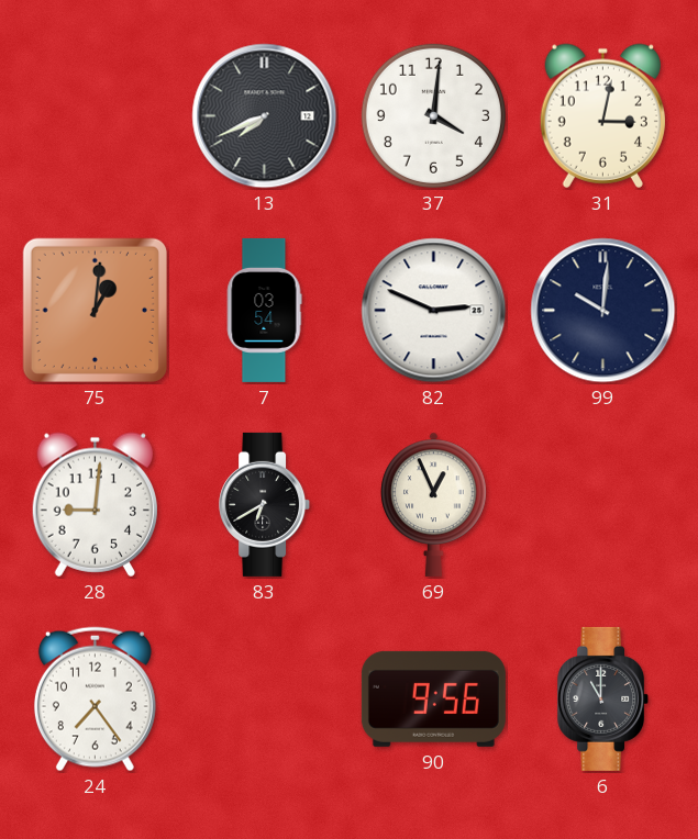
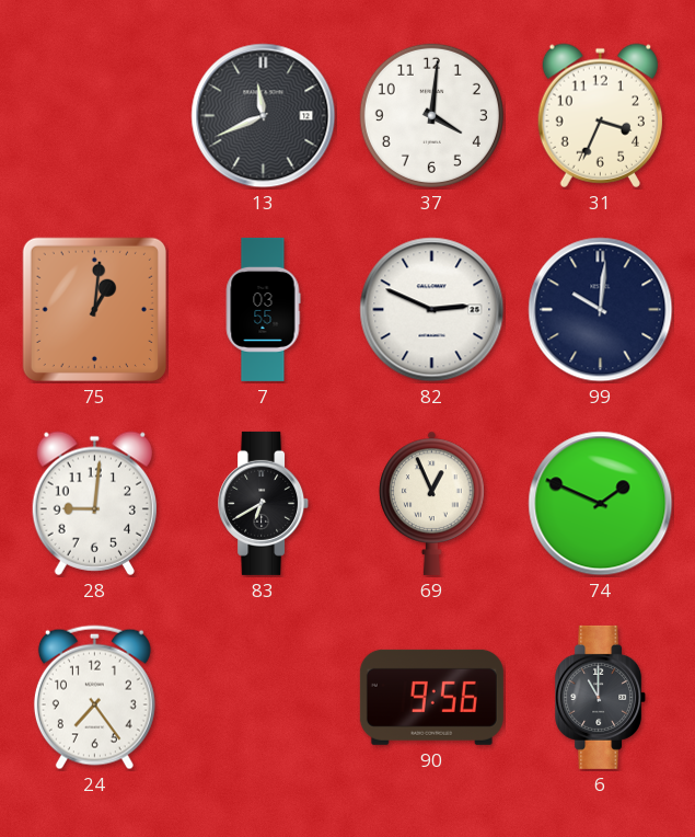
13: 7:41 -> 11:41
31: 3:02 -> 3:34
7: 03:54 -> 03:55
74: none -> 1:49
